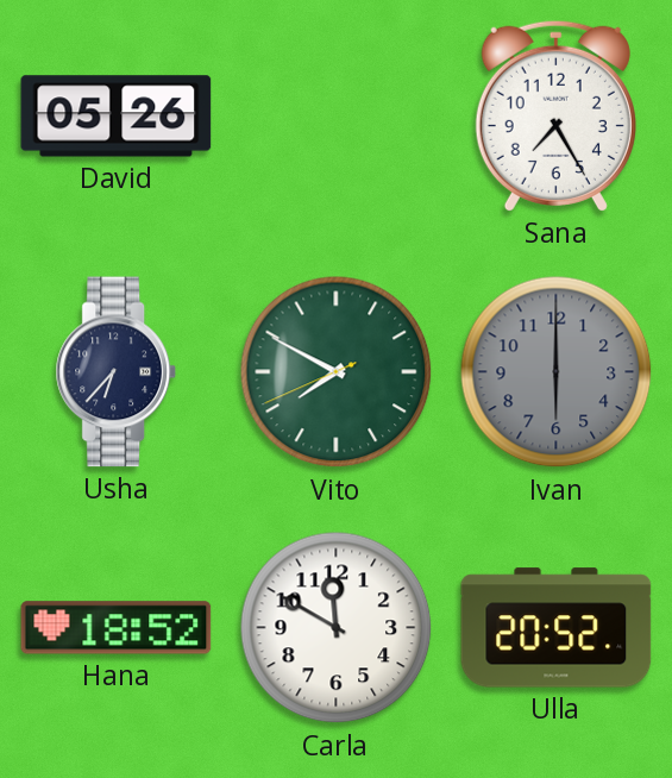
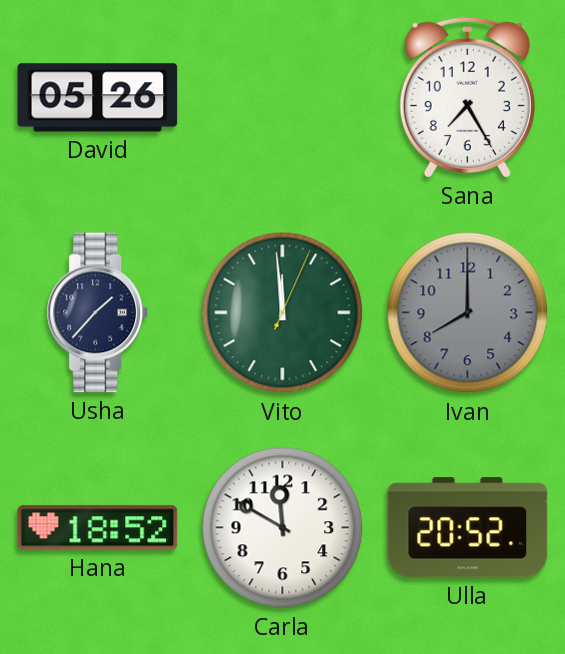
Usha: 6:37 -> 1:37
Vito: 7:49 -> 11:59
Ivan: 6:00 -> 8:00
